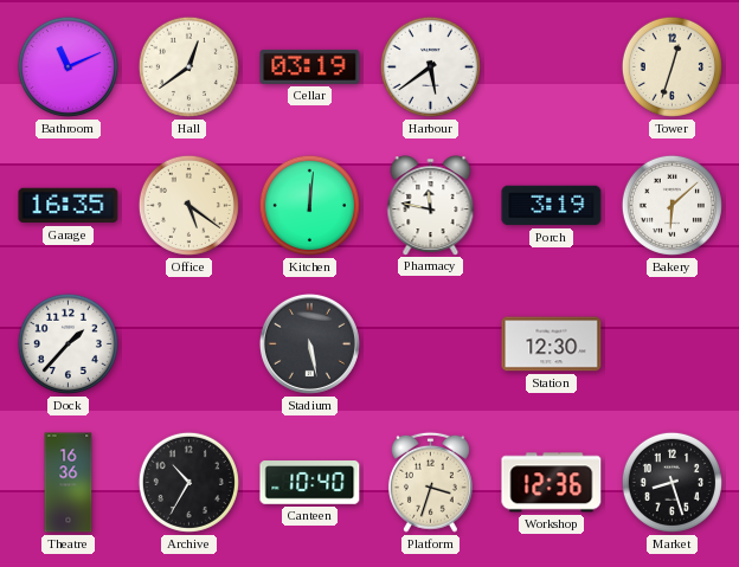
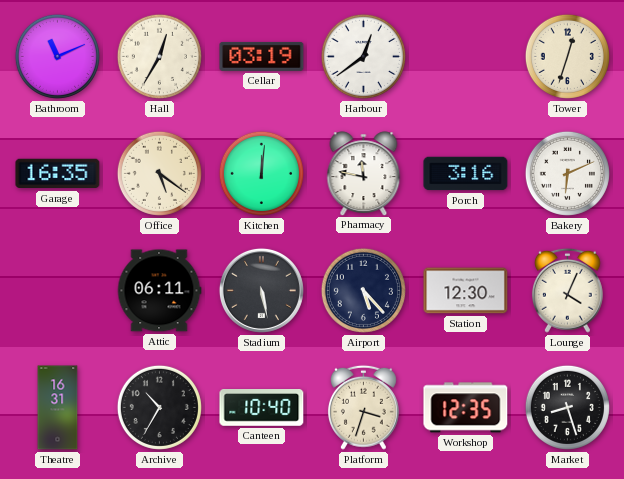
Hall: 12:39 -> 12:35
Harbour: 5:39 -> 12:39
Porch: 3:19 -> 3:16
Bakery: 6:08 -> 6:11
Dock: 1:37 -> none
Attic: none -> 06:11
Airport: none -> 5:23
Lounge: none -> 4:04
Theatre: 16:36 -> 16:31
Workshop: 12:36 -> 12:35
